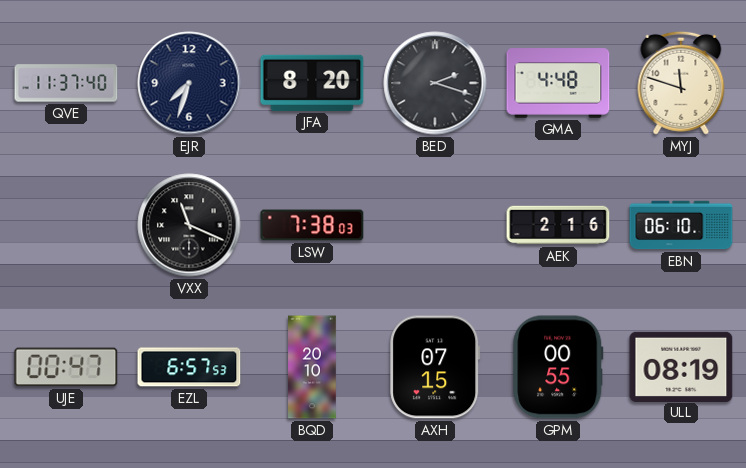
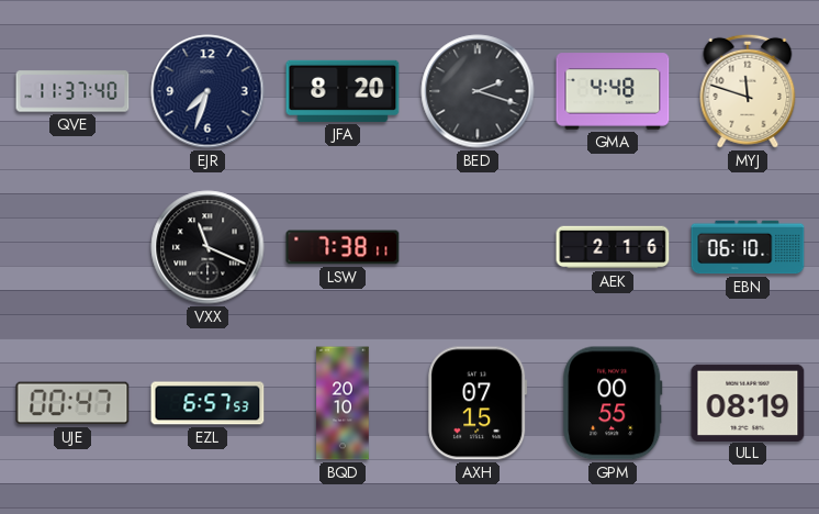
LSW: 7:38:03 -> 7:38:11
